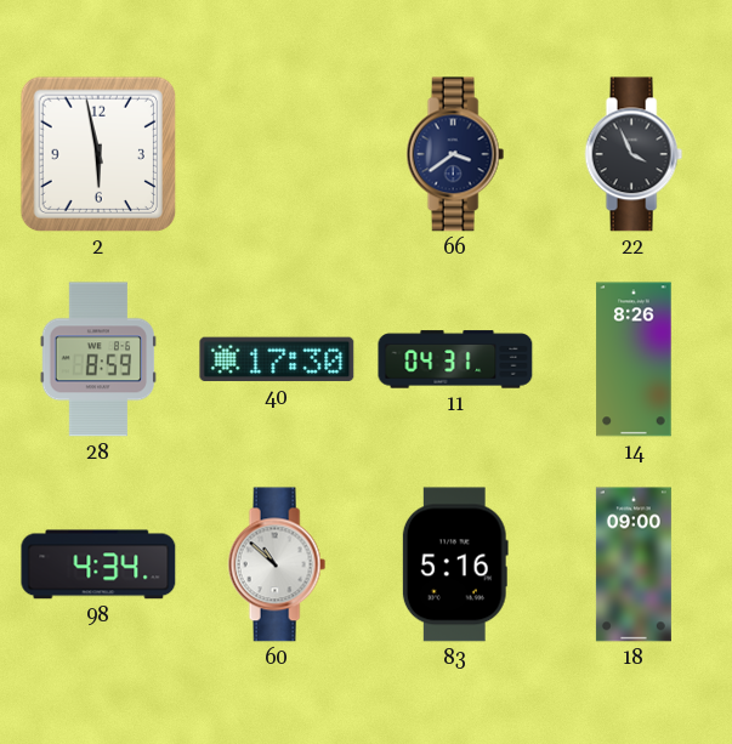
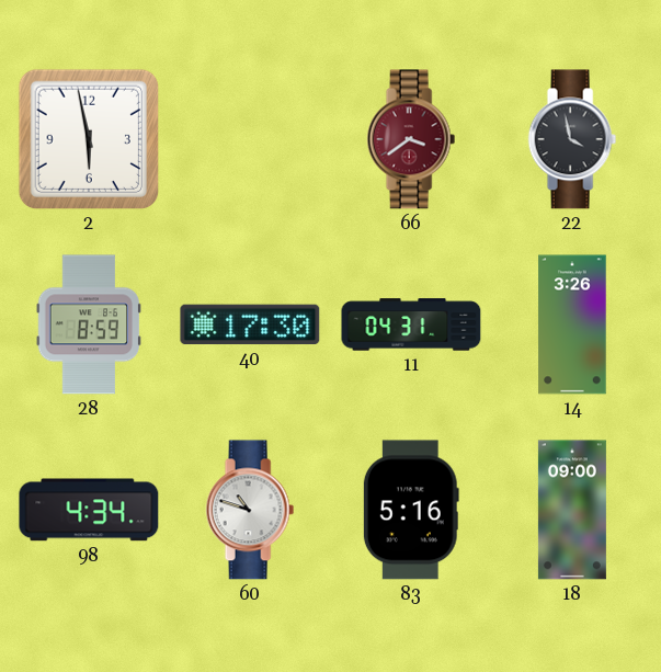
66 dial: navy -> burgundy
22: 3:56 -> 3:58
14: 8:26 -> 3:26
60: 10:52 -> 10:48
